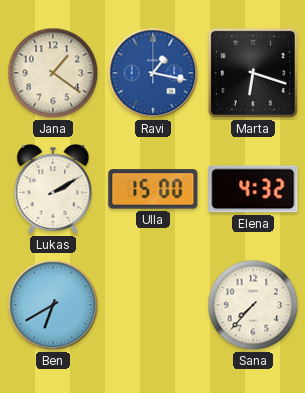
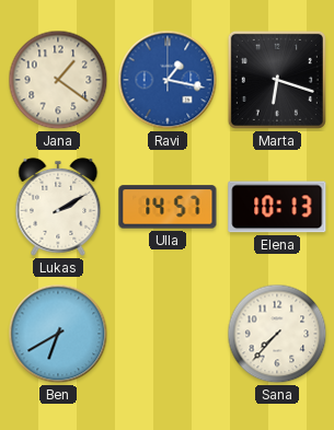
Ulla: 15:00 -> 14:57
Elena: 4:32 -> 10:13
